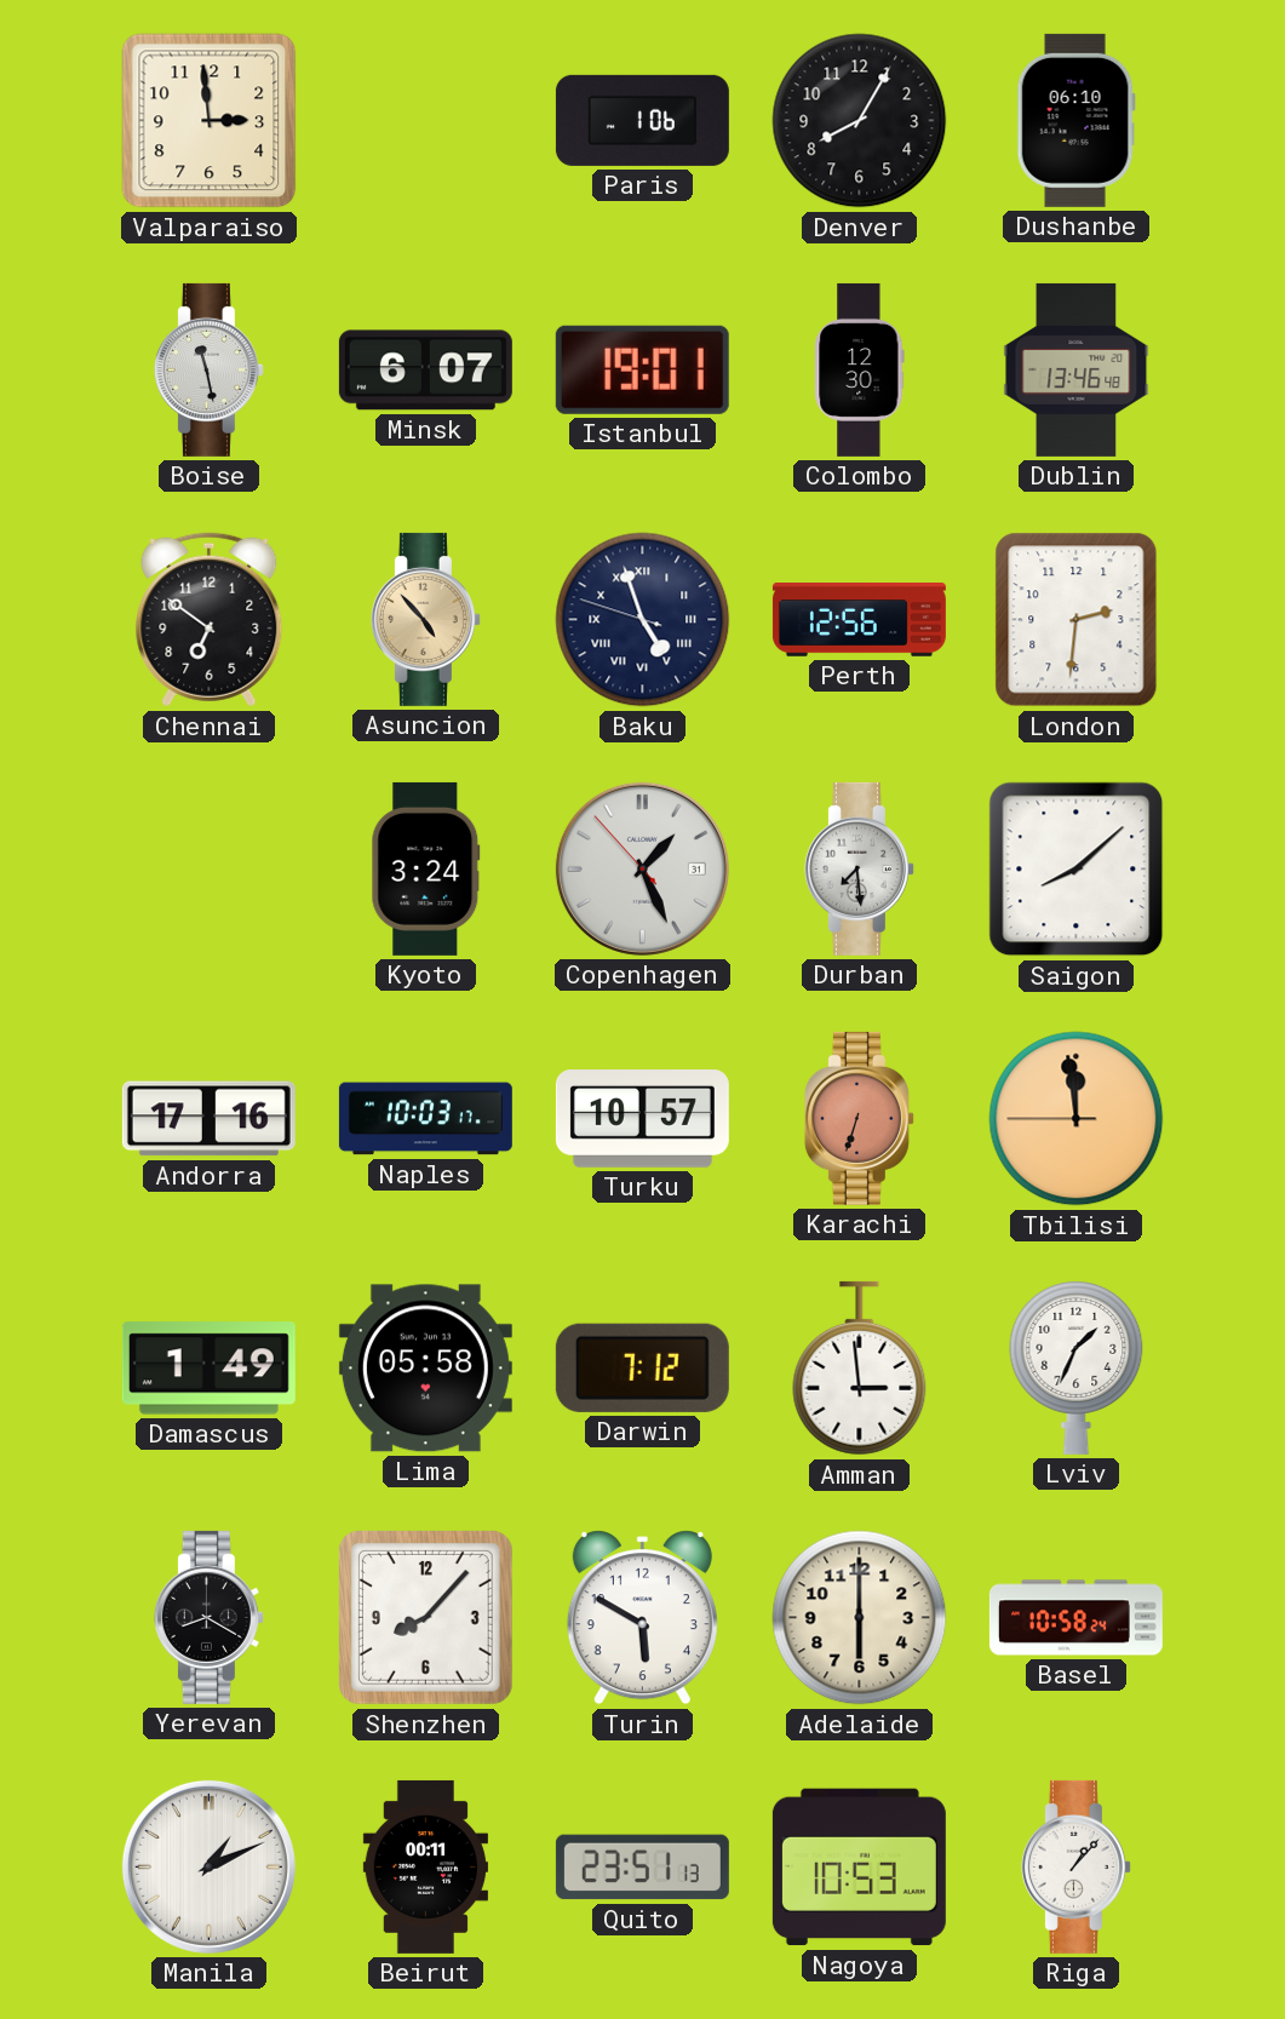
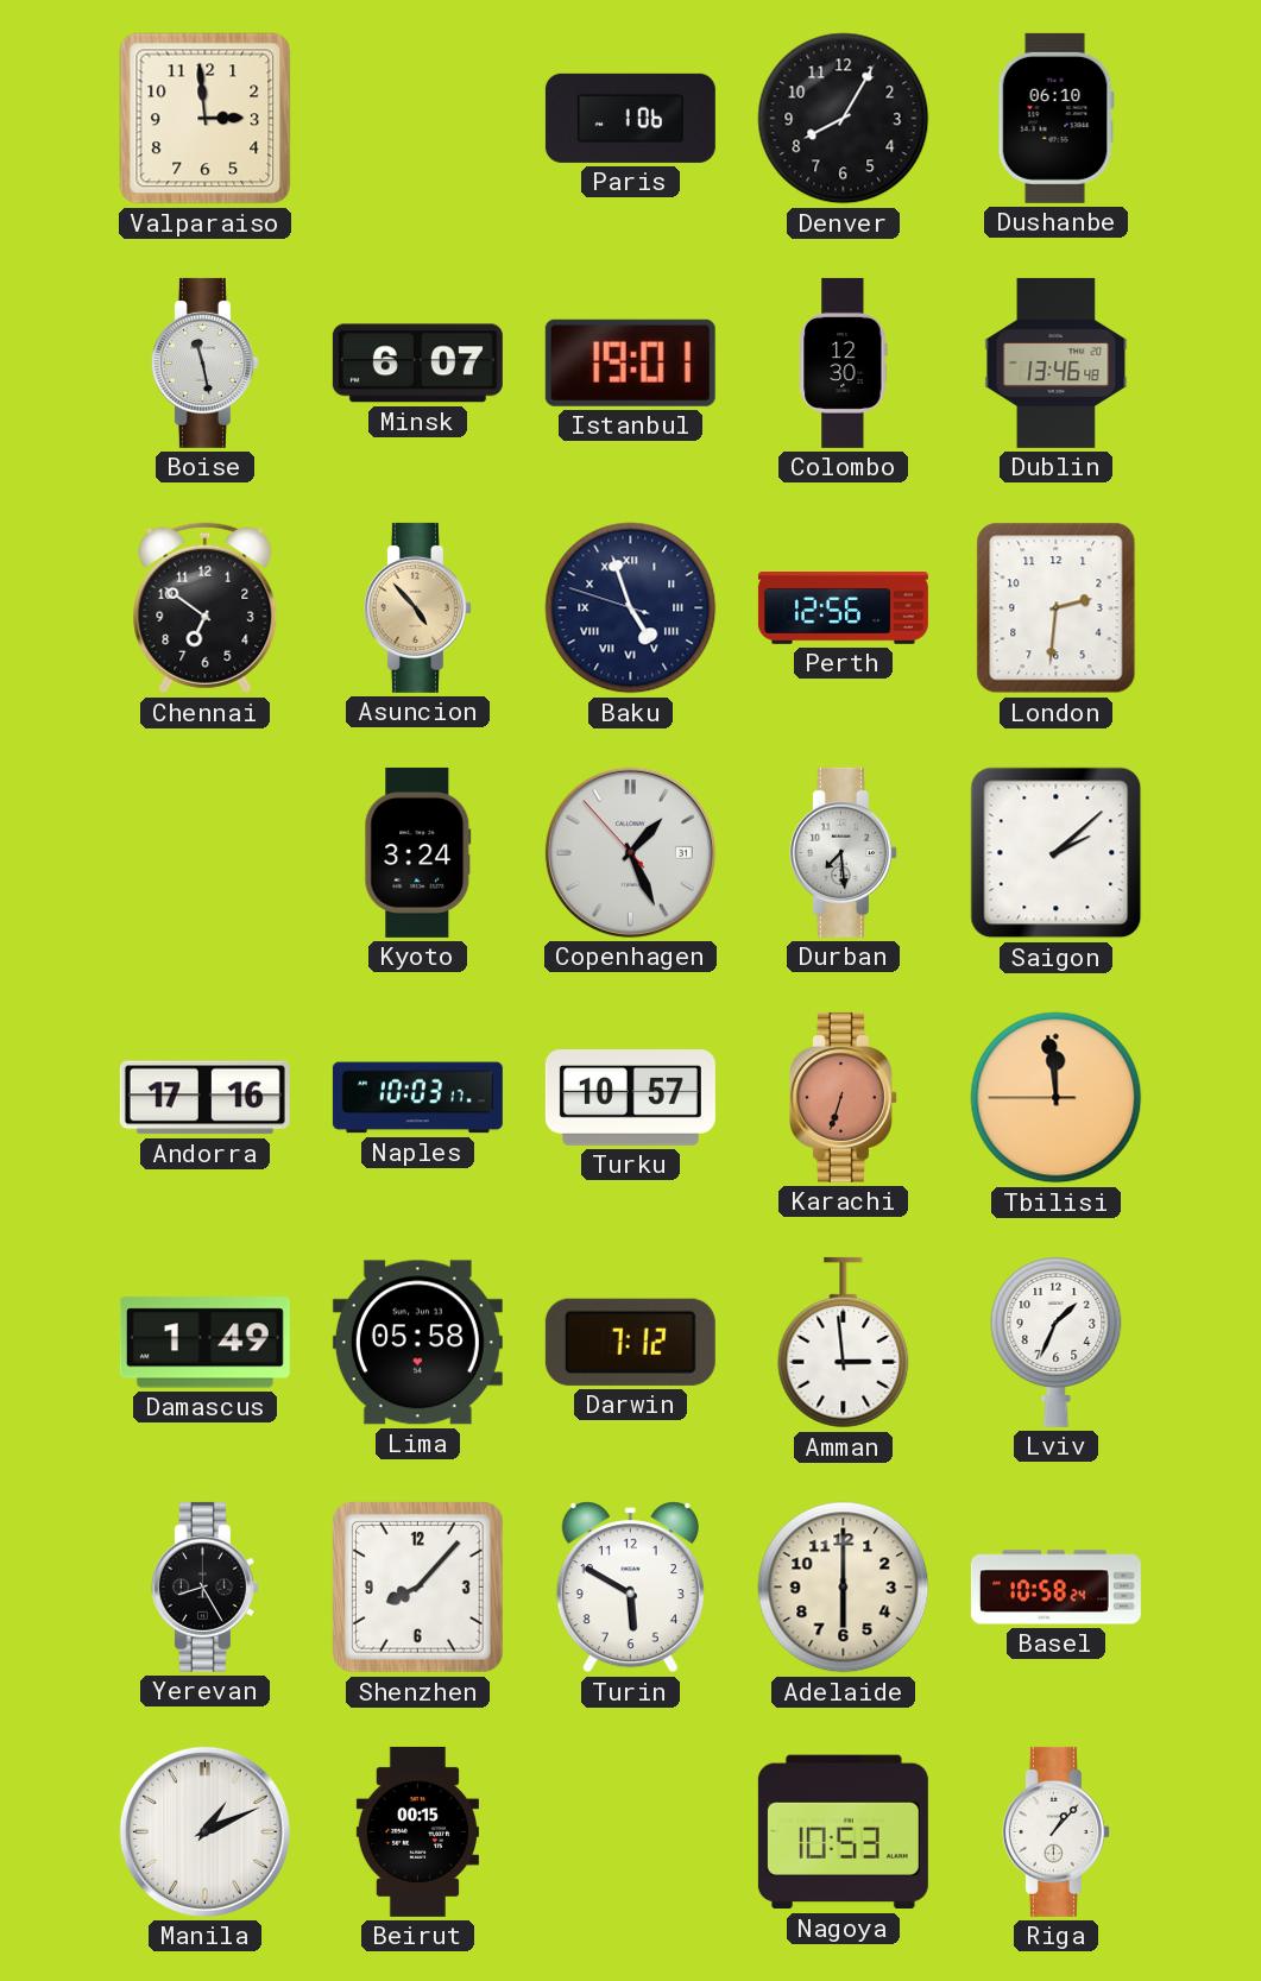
Saigon: 8:08 -> 2:08
Yerevan: 8:20 -> 8:25
Beirut: 00:11 -> 00:15
Quito: 23:51 -> none
